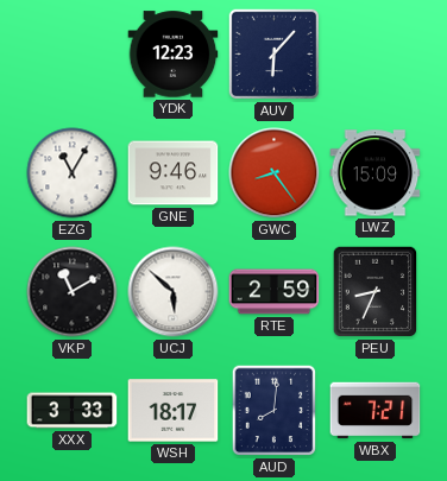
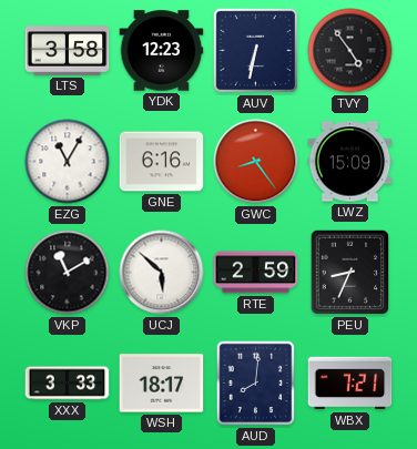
LTS: none -> 3:58
AUV: 6:07 -> 6:32
TVY: none -> 4:54
GNE: 9:46 -> 6:16
